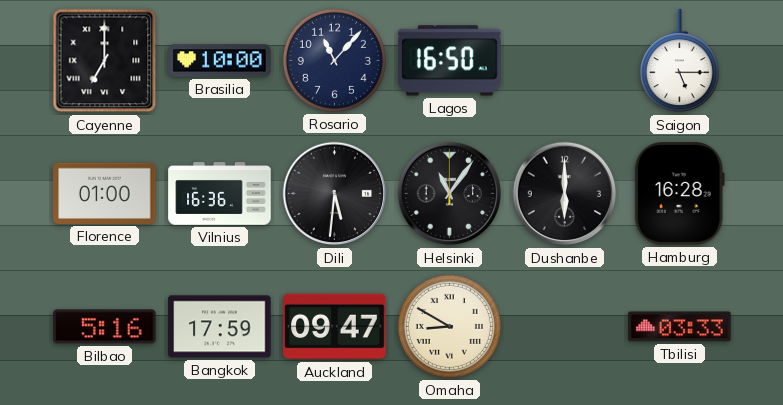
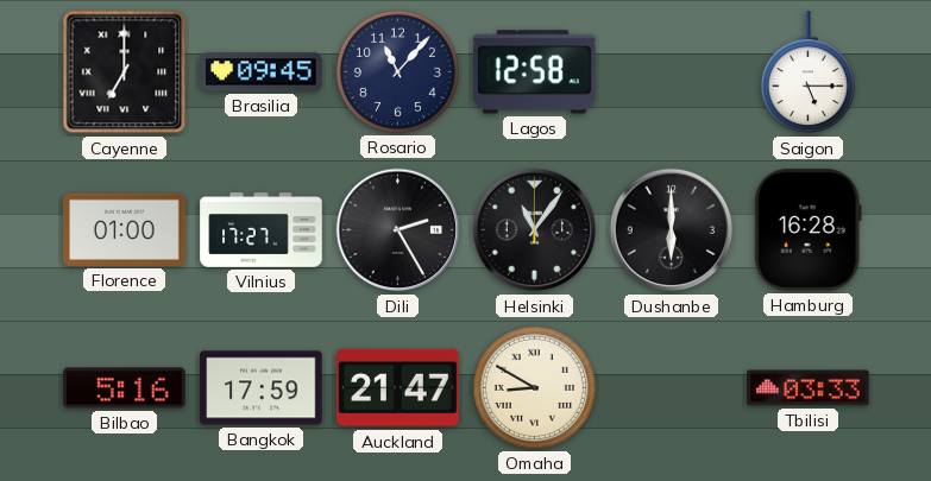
Brasilia: 10:00 -> 09:45
Lagos: 16:50 -> 12:58
Vilnius: 16:36 -> 17:27
Dili: 5:31 -> 2:25
Auckland: 09:47 -> 21:47
